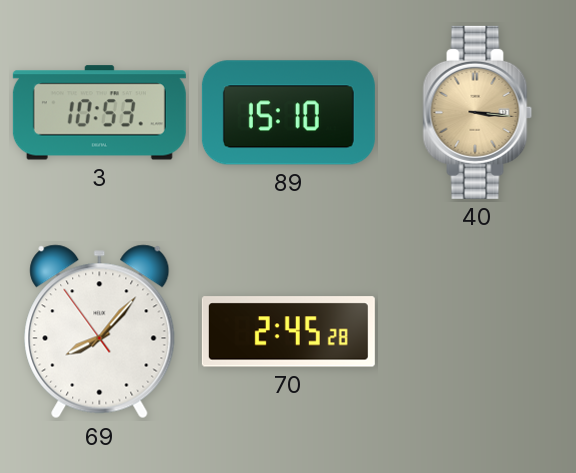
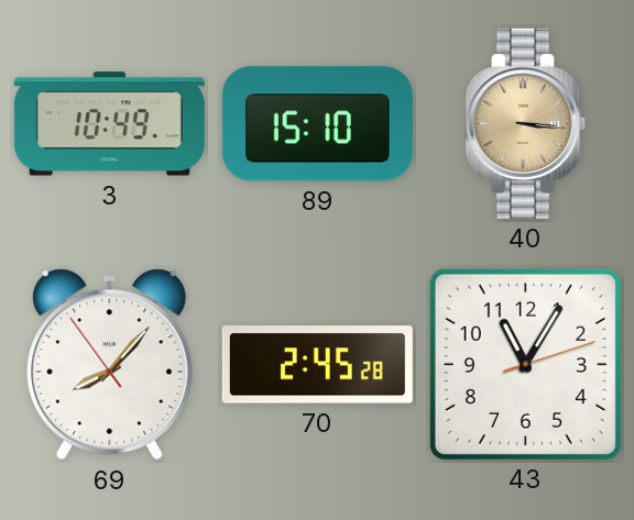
3: 10:53 -> 10:49
43: none -> 11:05
